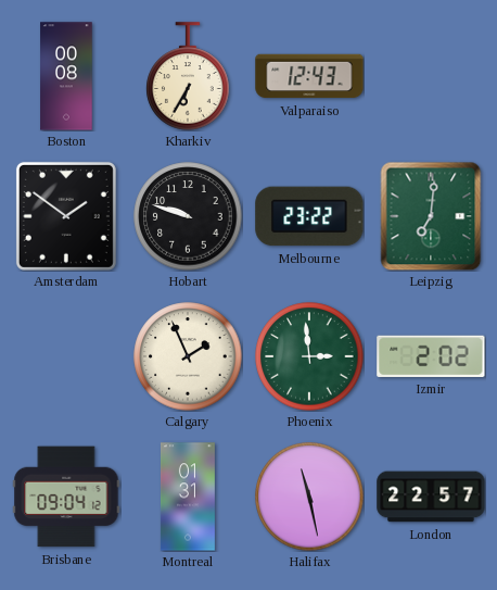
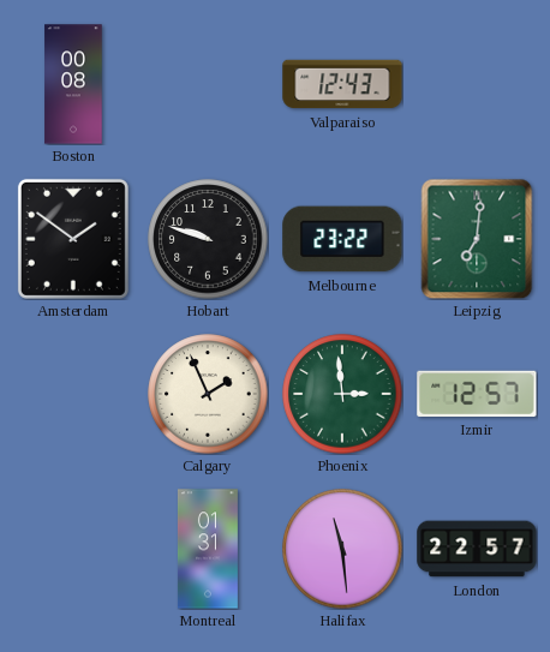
Kharkiv: 6:35 -> none
Izmir: 2:02 -> 12:57
Brisbane: 09:04 -> none
Halifax: 11:28 -> 11:29
